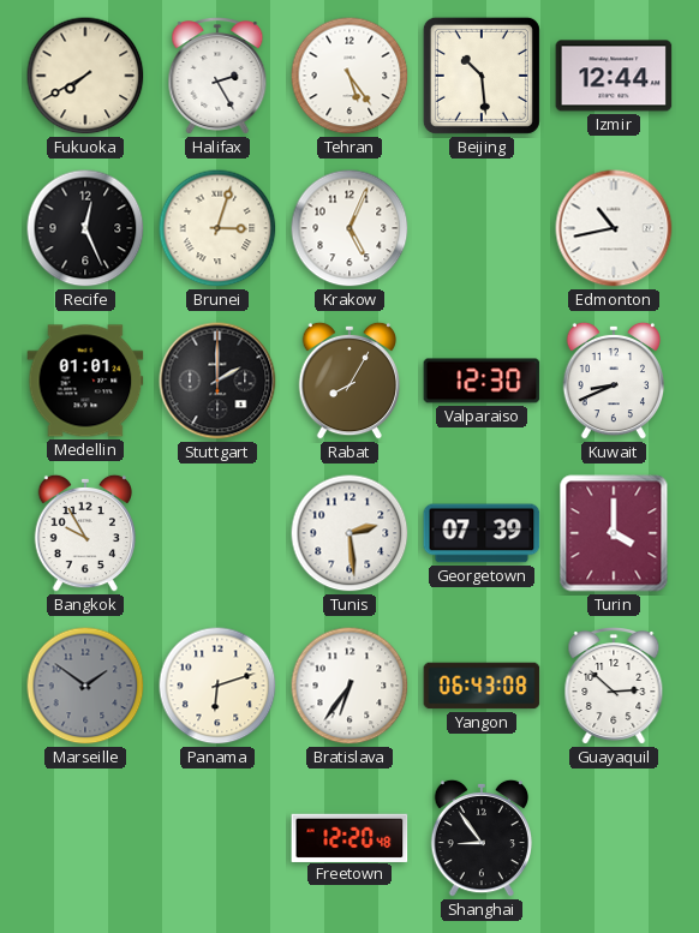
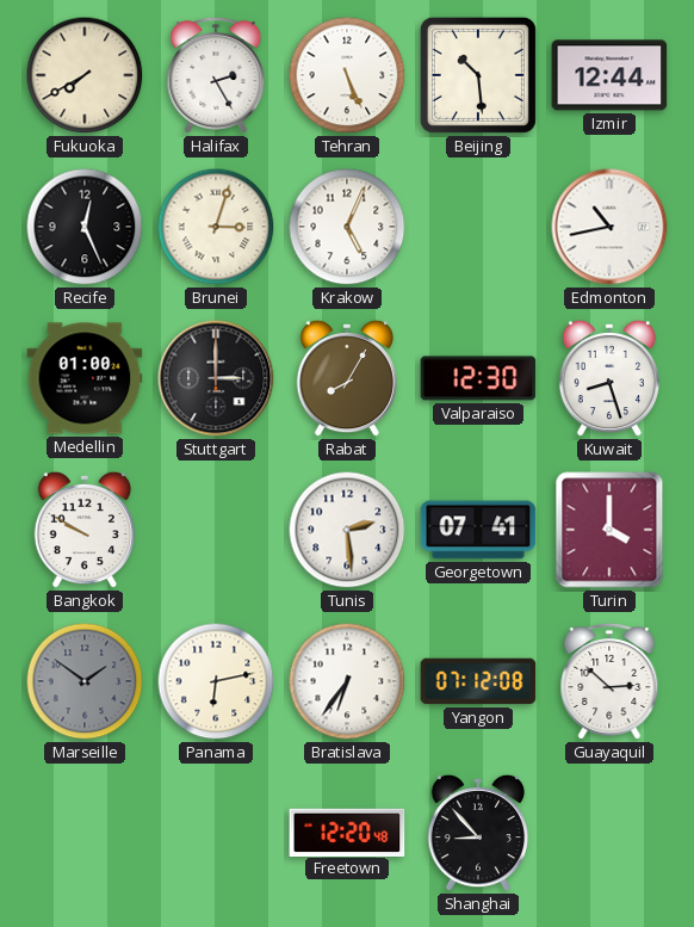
Tehran: 5:24 -> 5:26
Medellin: 01:01 -> 01:00
Stuttgart: 2:00 -> 3:00
Kuwait: 8:41 -> 8:27
Bangkok: 9:55 -> 9:50
Georgetown: 07:39 -> 07:41
Panama: 6:12 -> 6:13
Yangon: 06:43 -> 07:12
Shanghai: 8:54 -> 8:53
